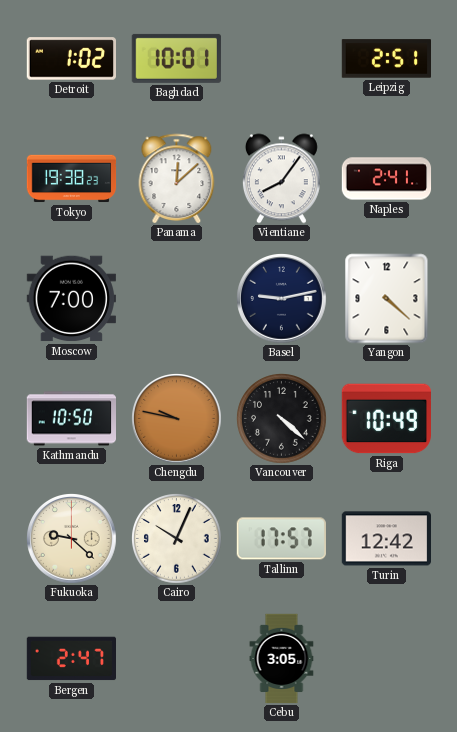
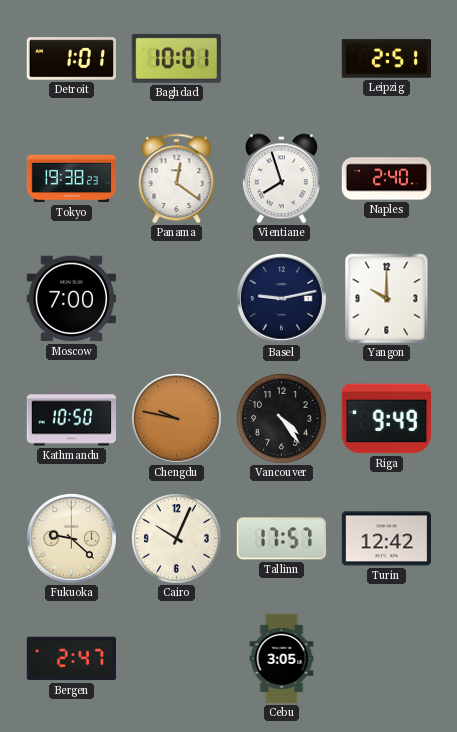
Detroit: 1:02 -> 1:01
Panama: 12:08 -> 12:21
Vientiane: 8:06 -> 7:57
Naples: 2:41 -> 2:40
Yangon: 4:22 -> 10:00
Vancouver: 4:22 -> 4:24
Riga: 10:49 -> 9:49
